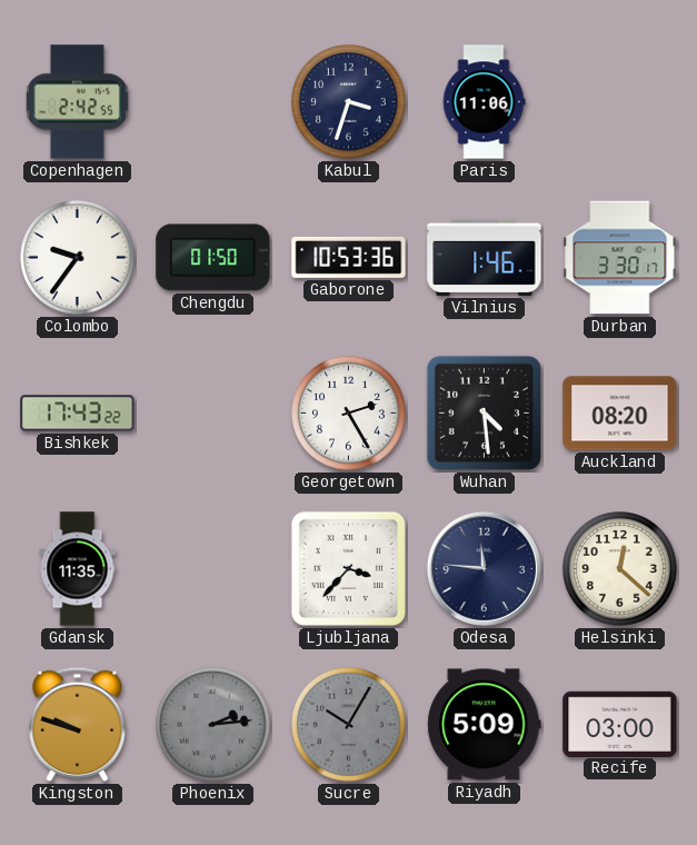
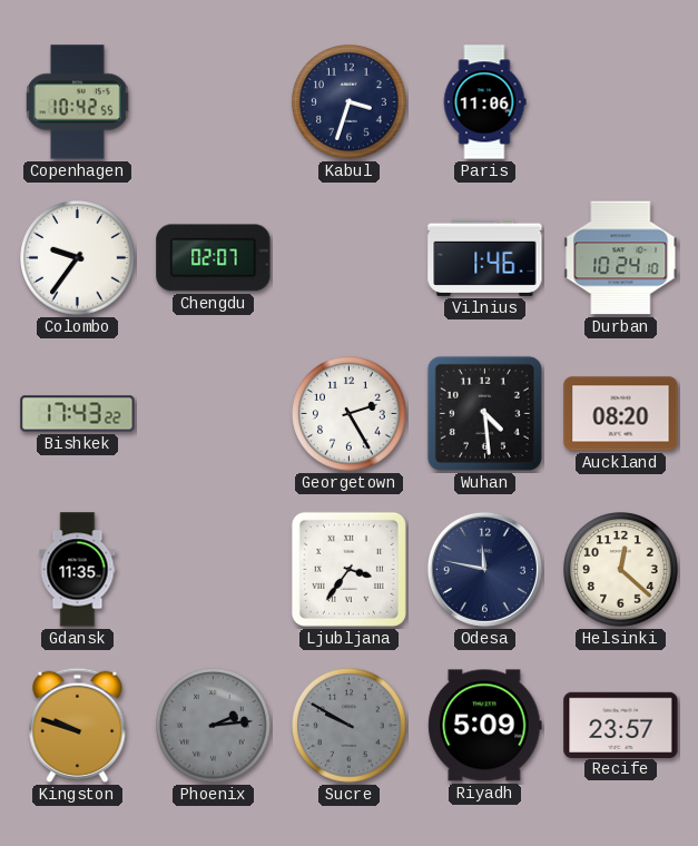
Copenhagen: 2:42 -> 10:42
Chengdu: 01:50 -> 02:07
Gaborone: 10:53 -> none
Durban: 3:30 -> 10:24
Ljubljana: 3:37 -> 3:36
Odesa: 11:46 -> 11:47
Sucre: 10:05 -> 9:50
Recife: 03:00 -> 23:57
